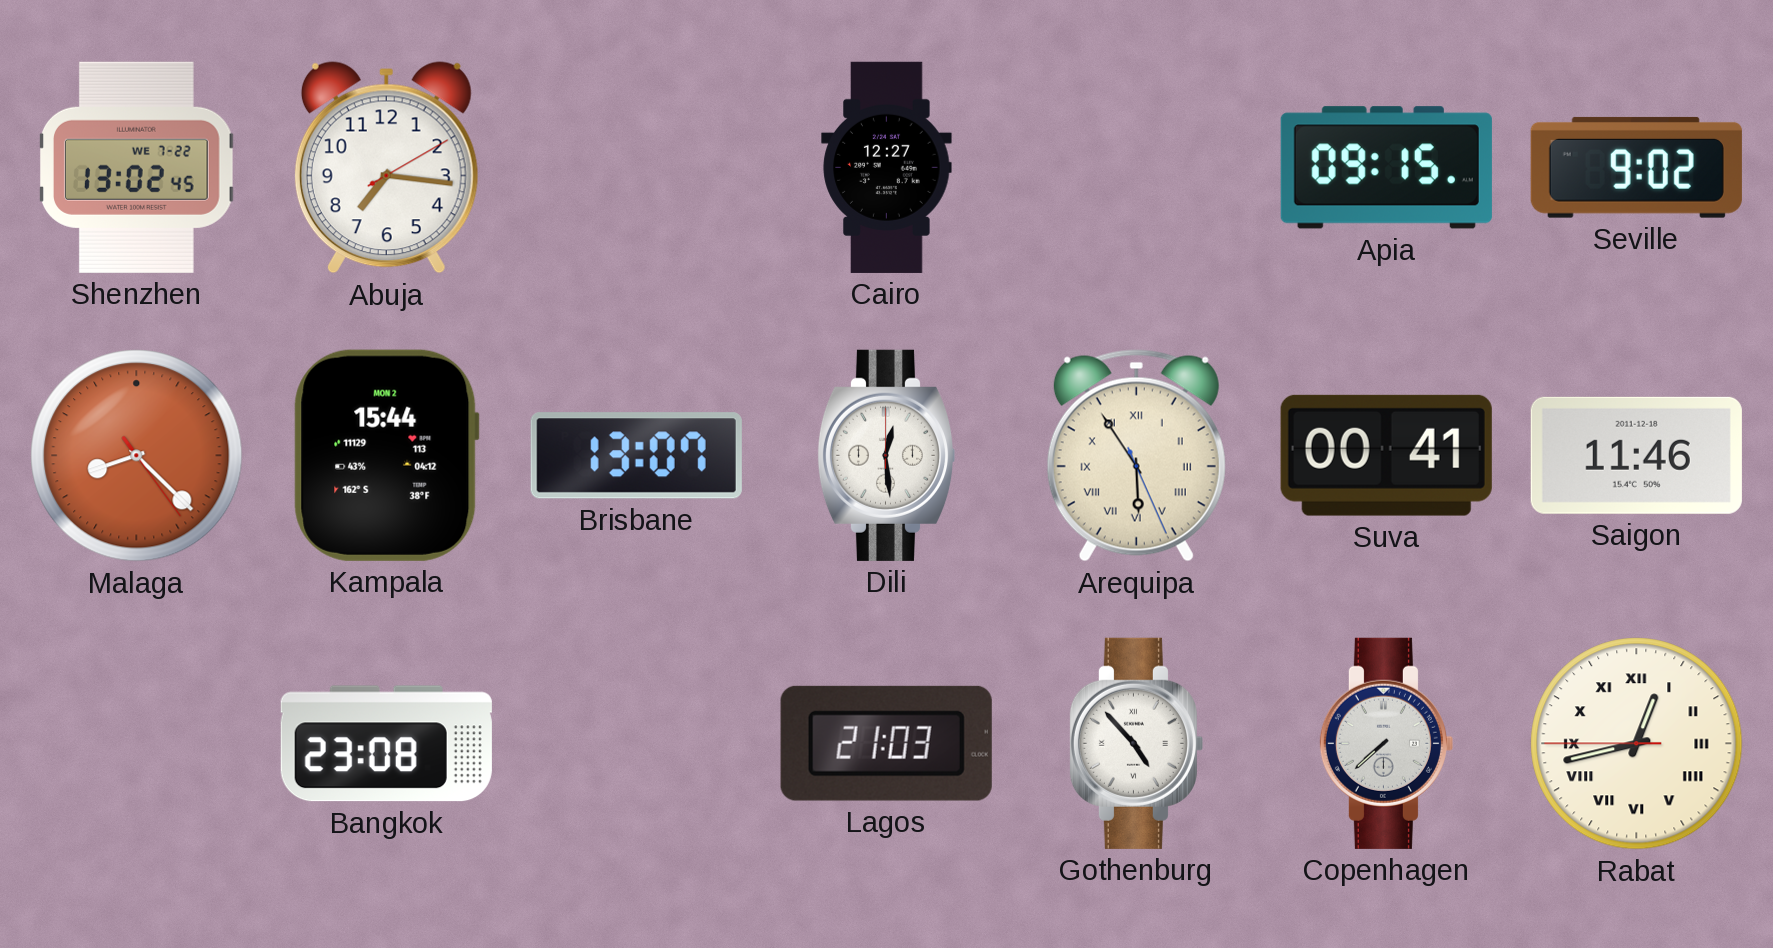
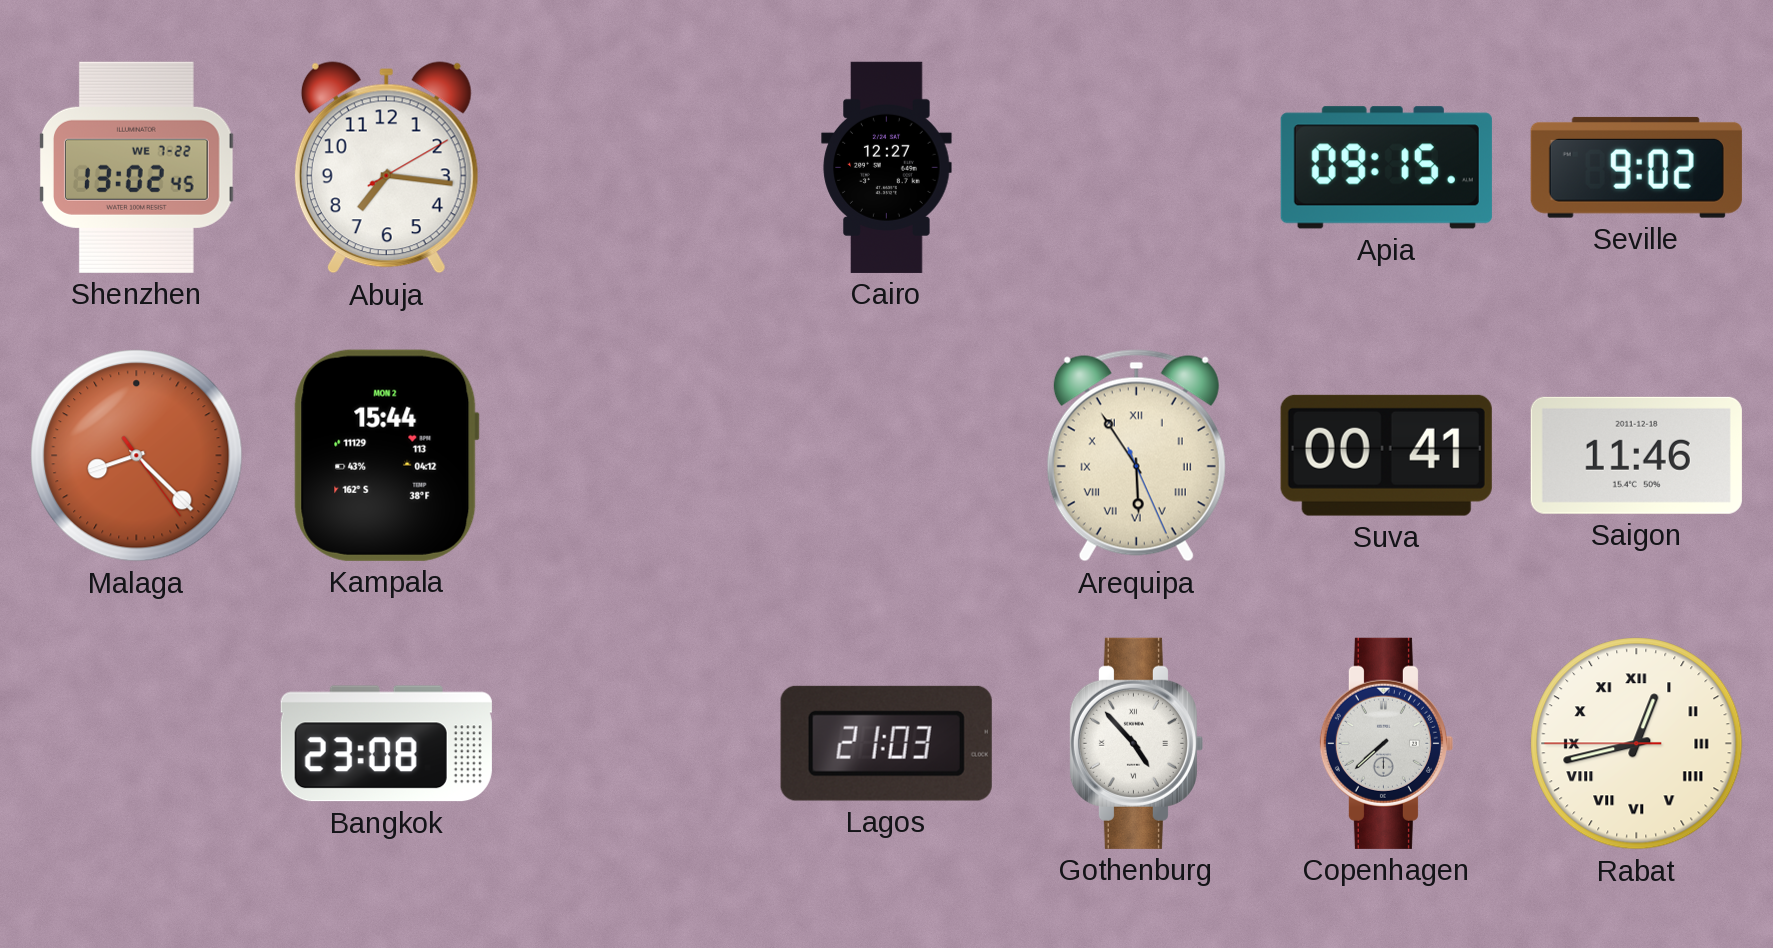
Brisbane: 13:07 -> none
Dili: 12:29 -> none
